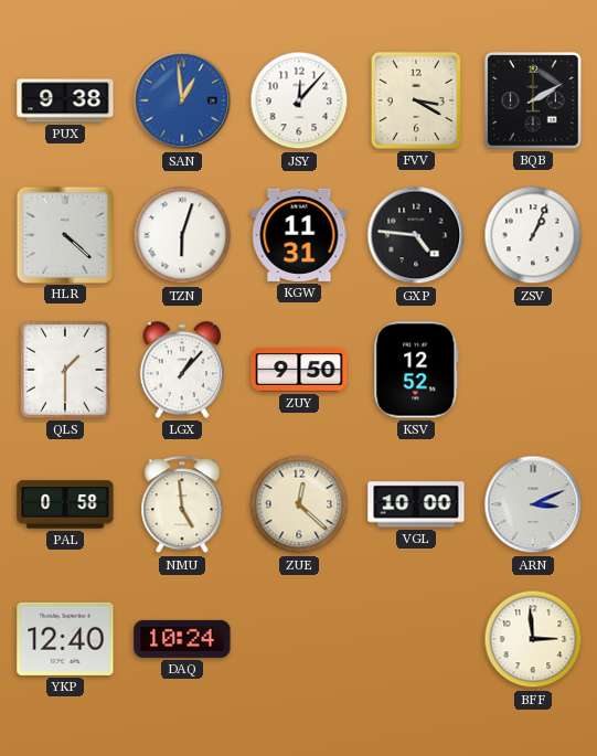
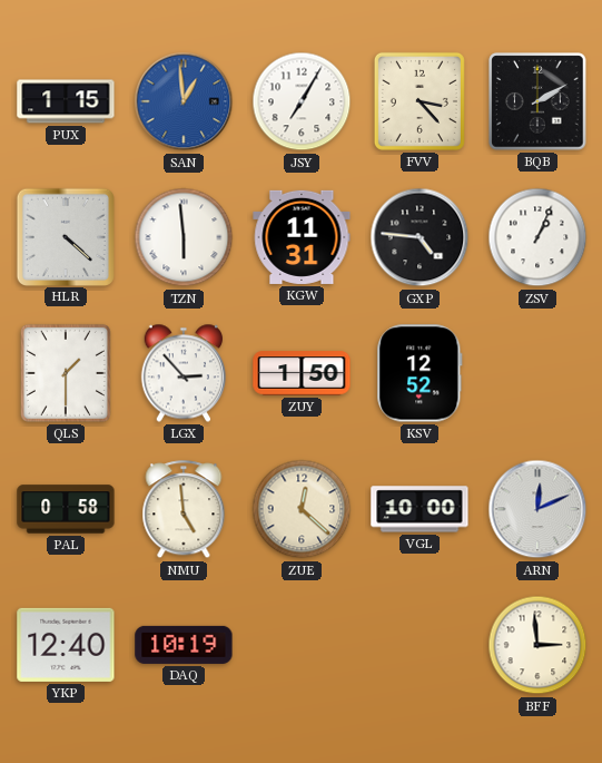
PUX: 9:38 -> 1:15
JSY: 12:07 -> 7:05
FVV: 3:20 -> 3:23
TZN: 6:03 -> 5:59
LGX: 1:07 -> 2:53
ZUY: 9:50 -> 1:50
ARN: 3:11 -> 12:11
DAQ: 10:24 -> 10:19
